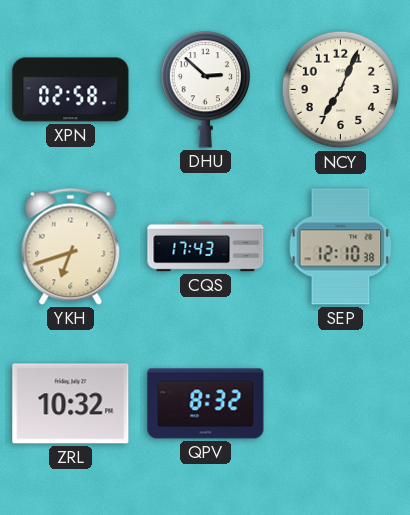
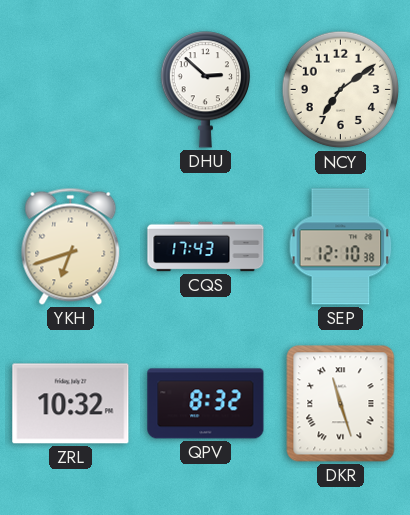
XPN: 02:58 -> none
NCY: 7:04 -> 7:09
DKR: none -> 11:27
